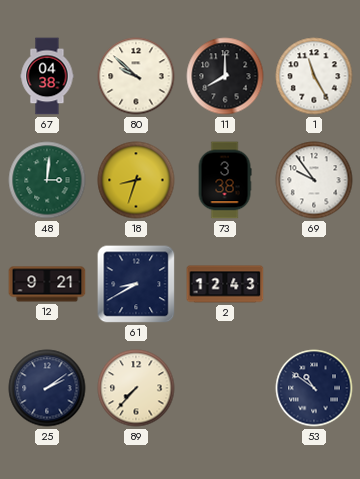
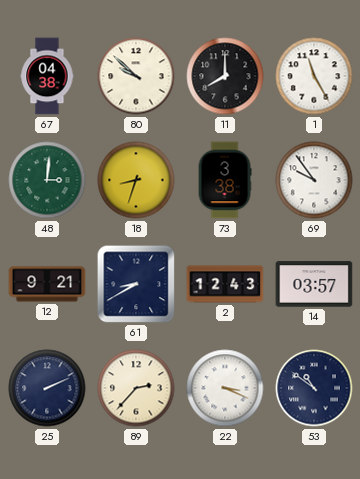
14: none -> 03:57
25: 2:09 -> 2:11
89: 7:37 -> 2:37
22: none -> 3:19
